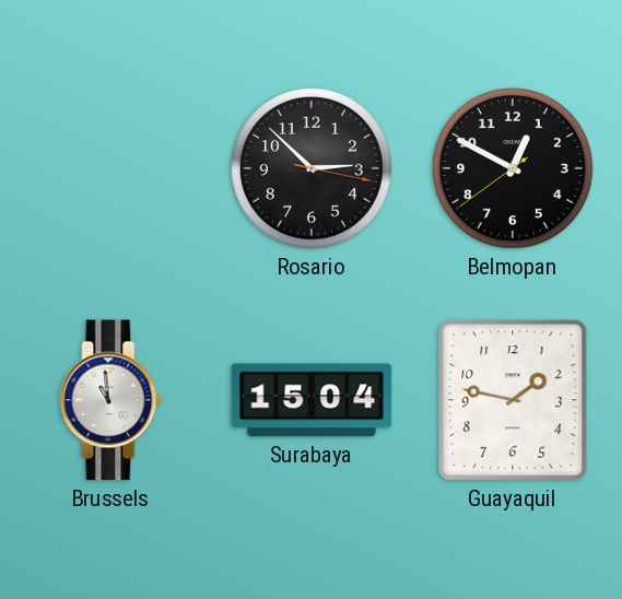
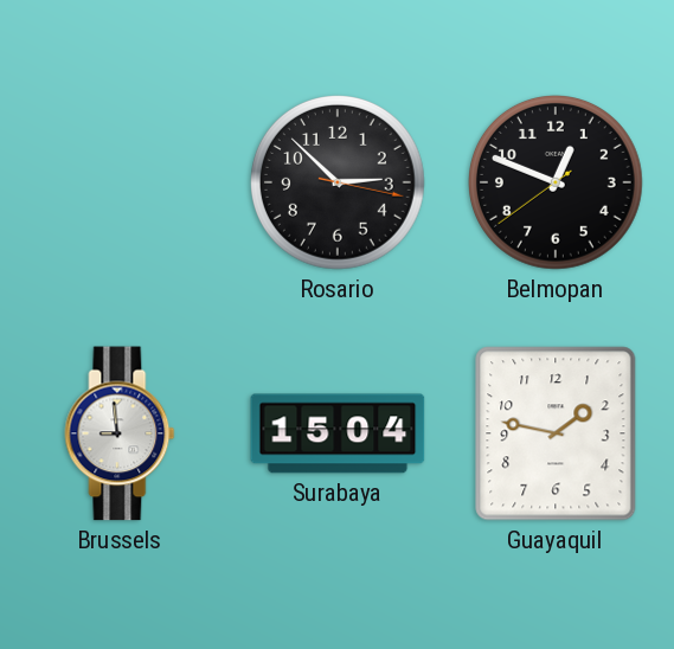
Belmopan: 12:49 -> 12:48
Brussels: 10:59 -> 8:59
